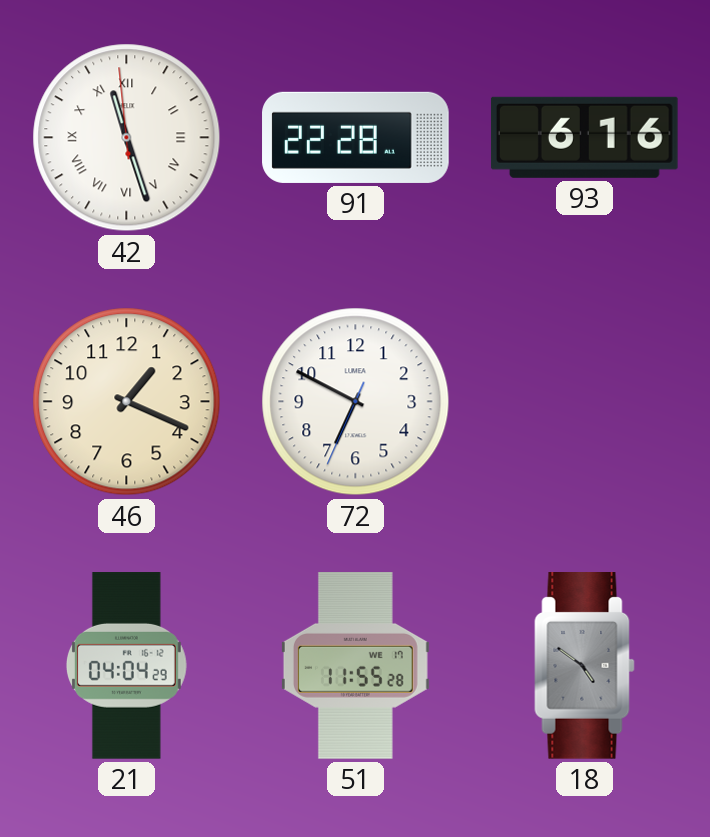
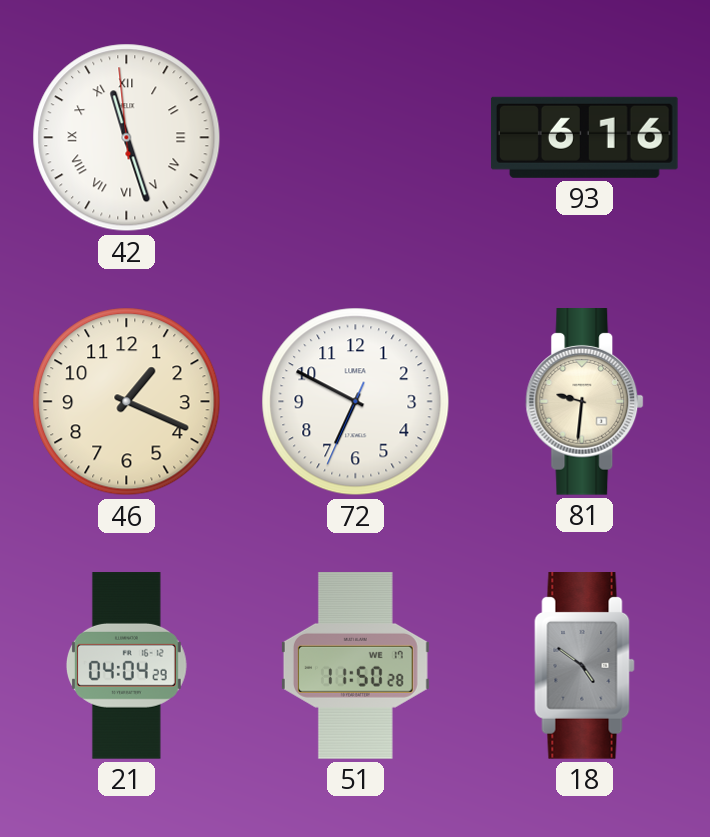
91: 22:28 -> none
81: none -> 9:31
51: 11:55 -> 11:50
